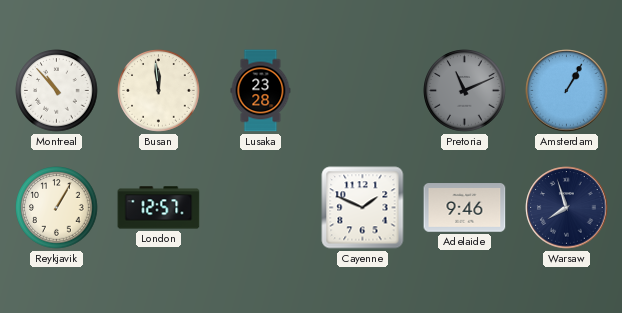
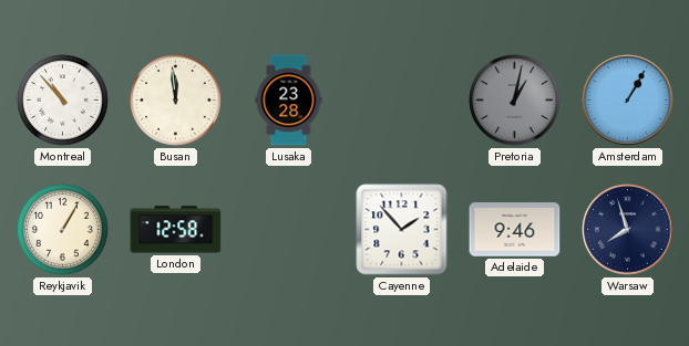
Pretoria: 11:11 -> 1:02
London: 12:57 -> 12:58
Cayenne: 1:49 -> 1:53
